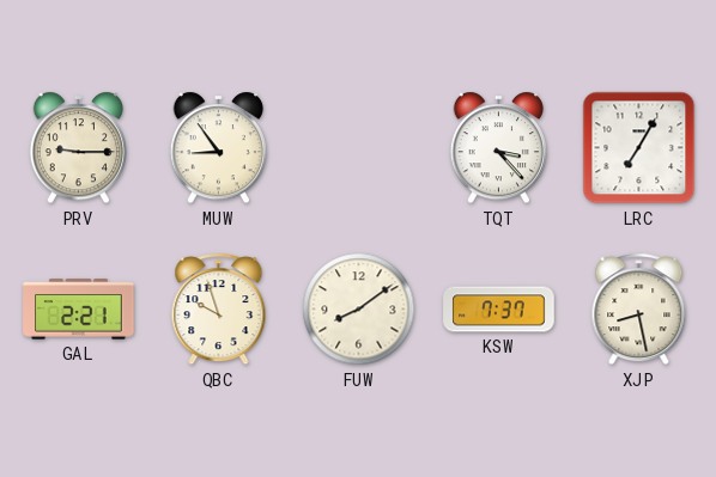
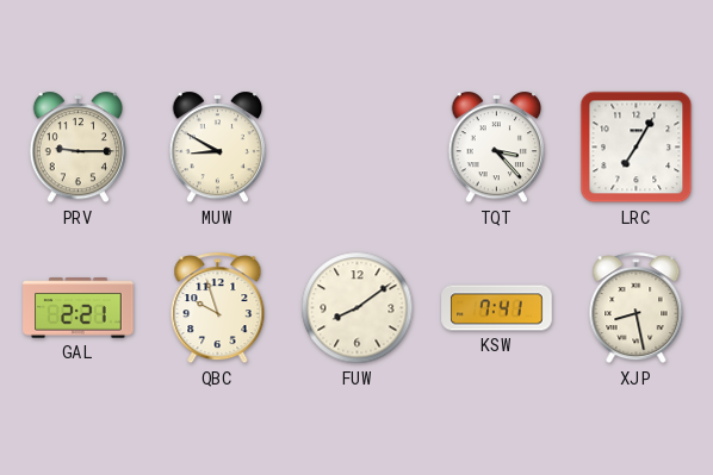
MUW: 8:54 -> 8:50
KSW: 7:37 -> 7:41
